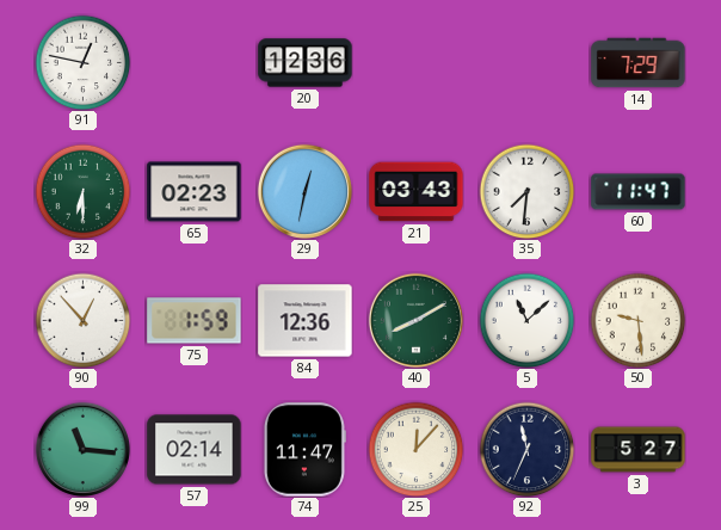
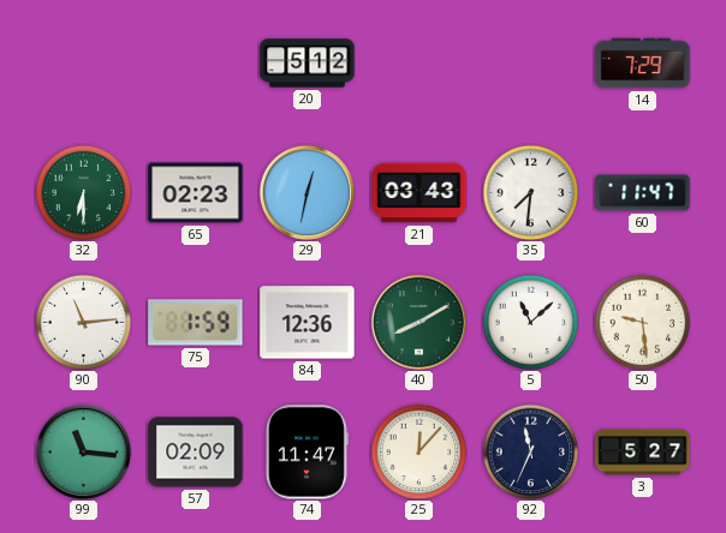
91: 12:47 -> none
20: 12:36 -> 5:12
90: 12:53 -> 11:14
57: 02:14 -> 02:09
